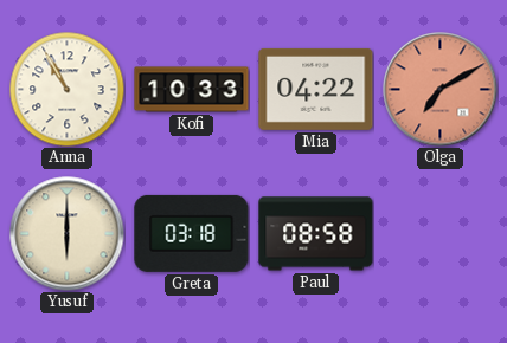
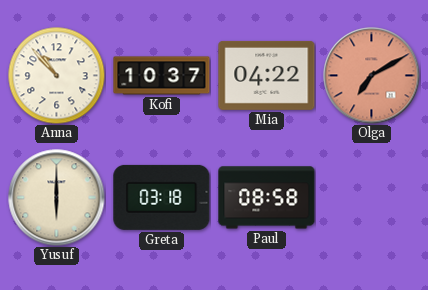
Anna: 10:55 -> 10:53
Kofi: 10:33 -> 10:37
